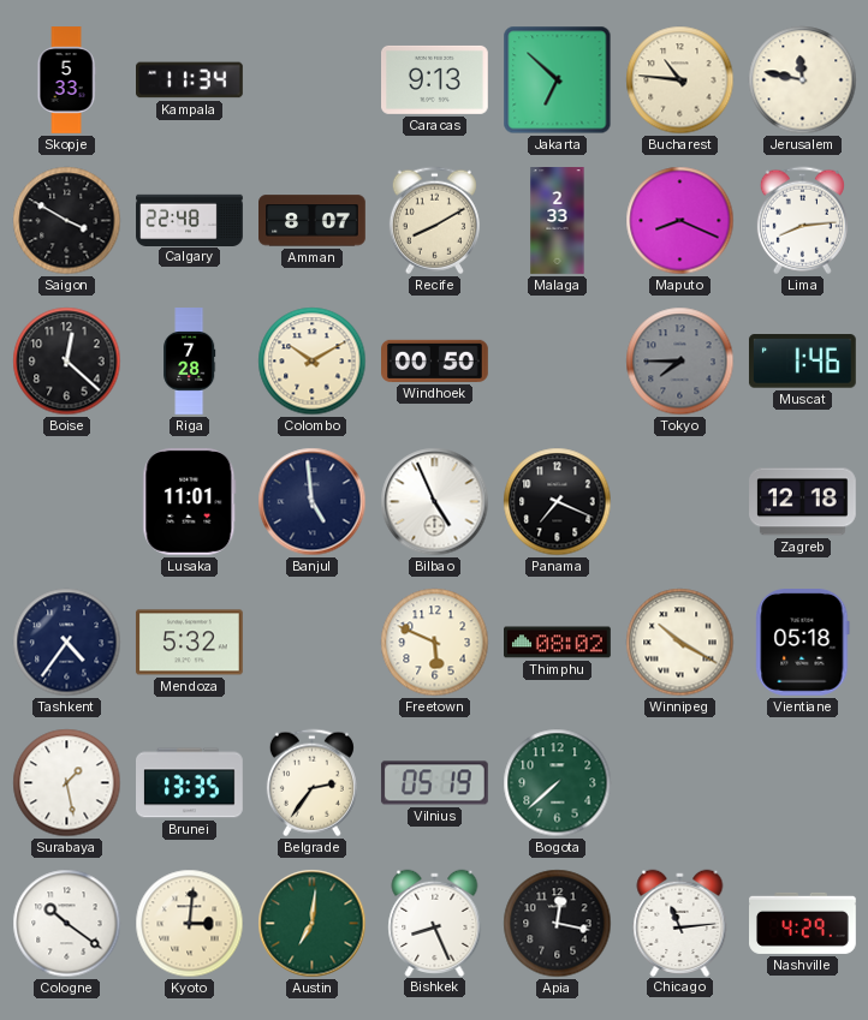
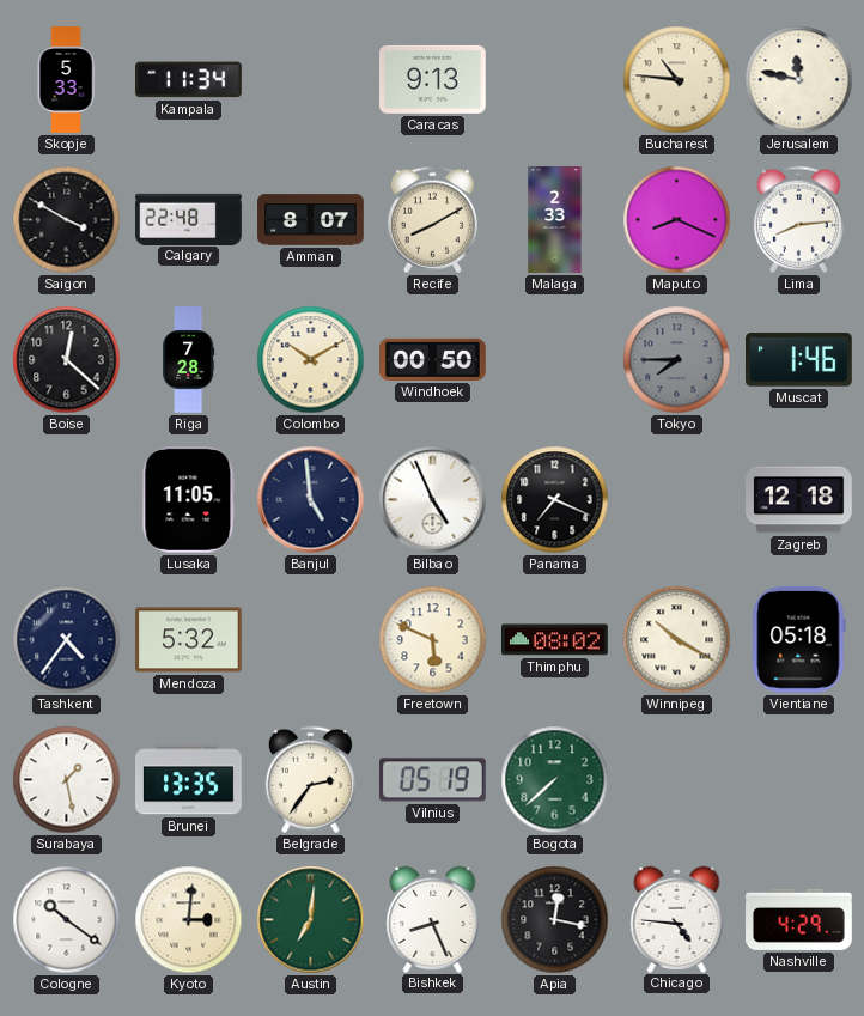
Jakarta: 6:52 -> none
Lusaka: 11:01 -> 11:05
Chicago: 11:14 -> 4:46
